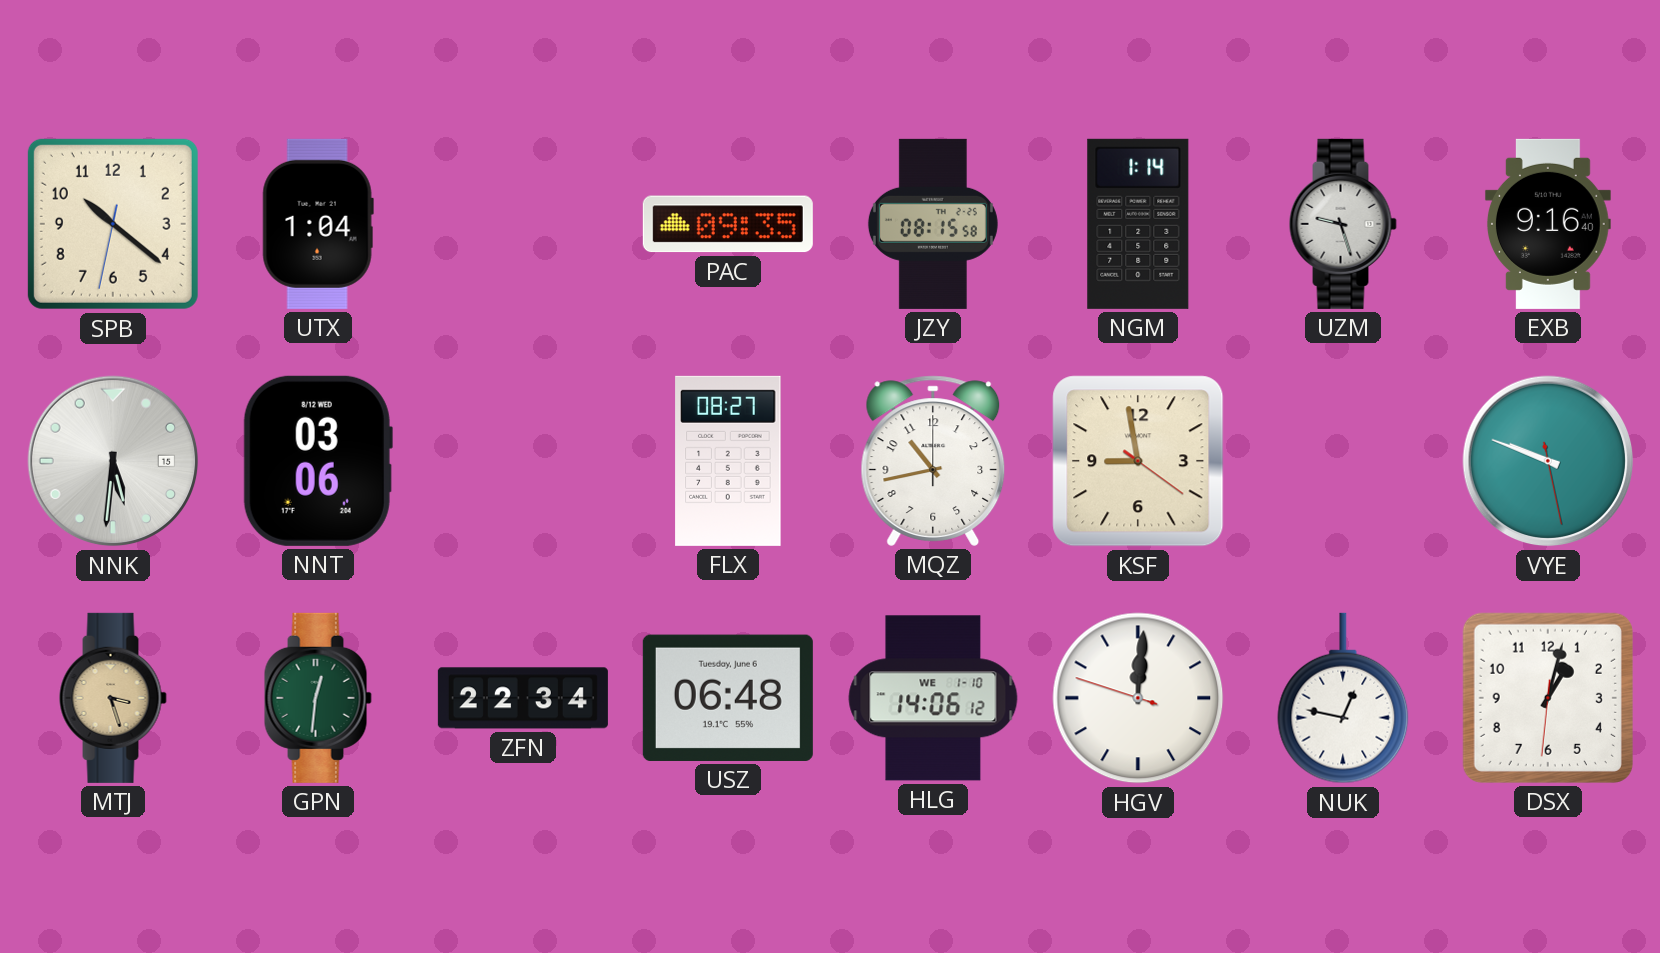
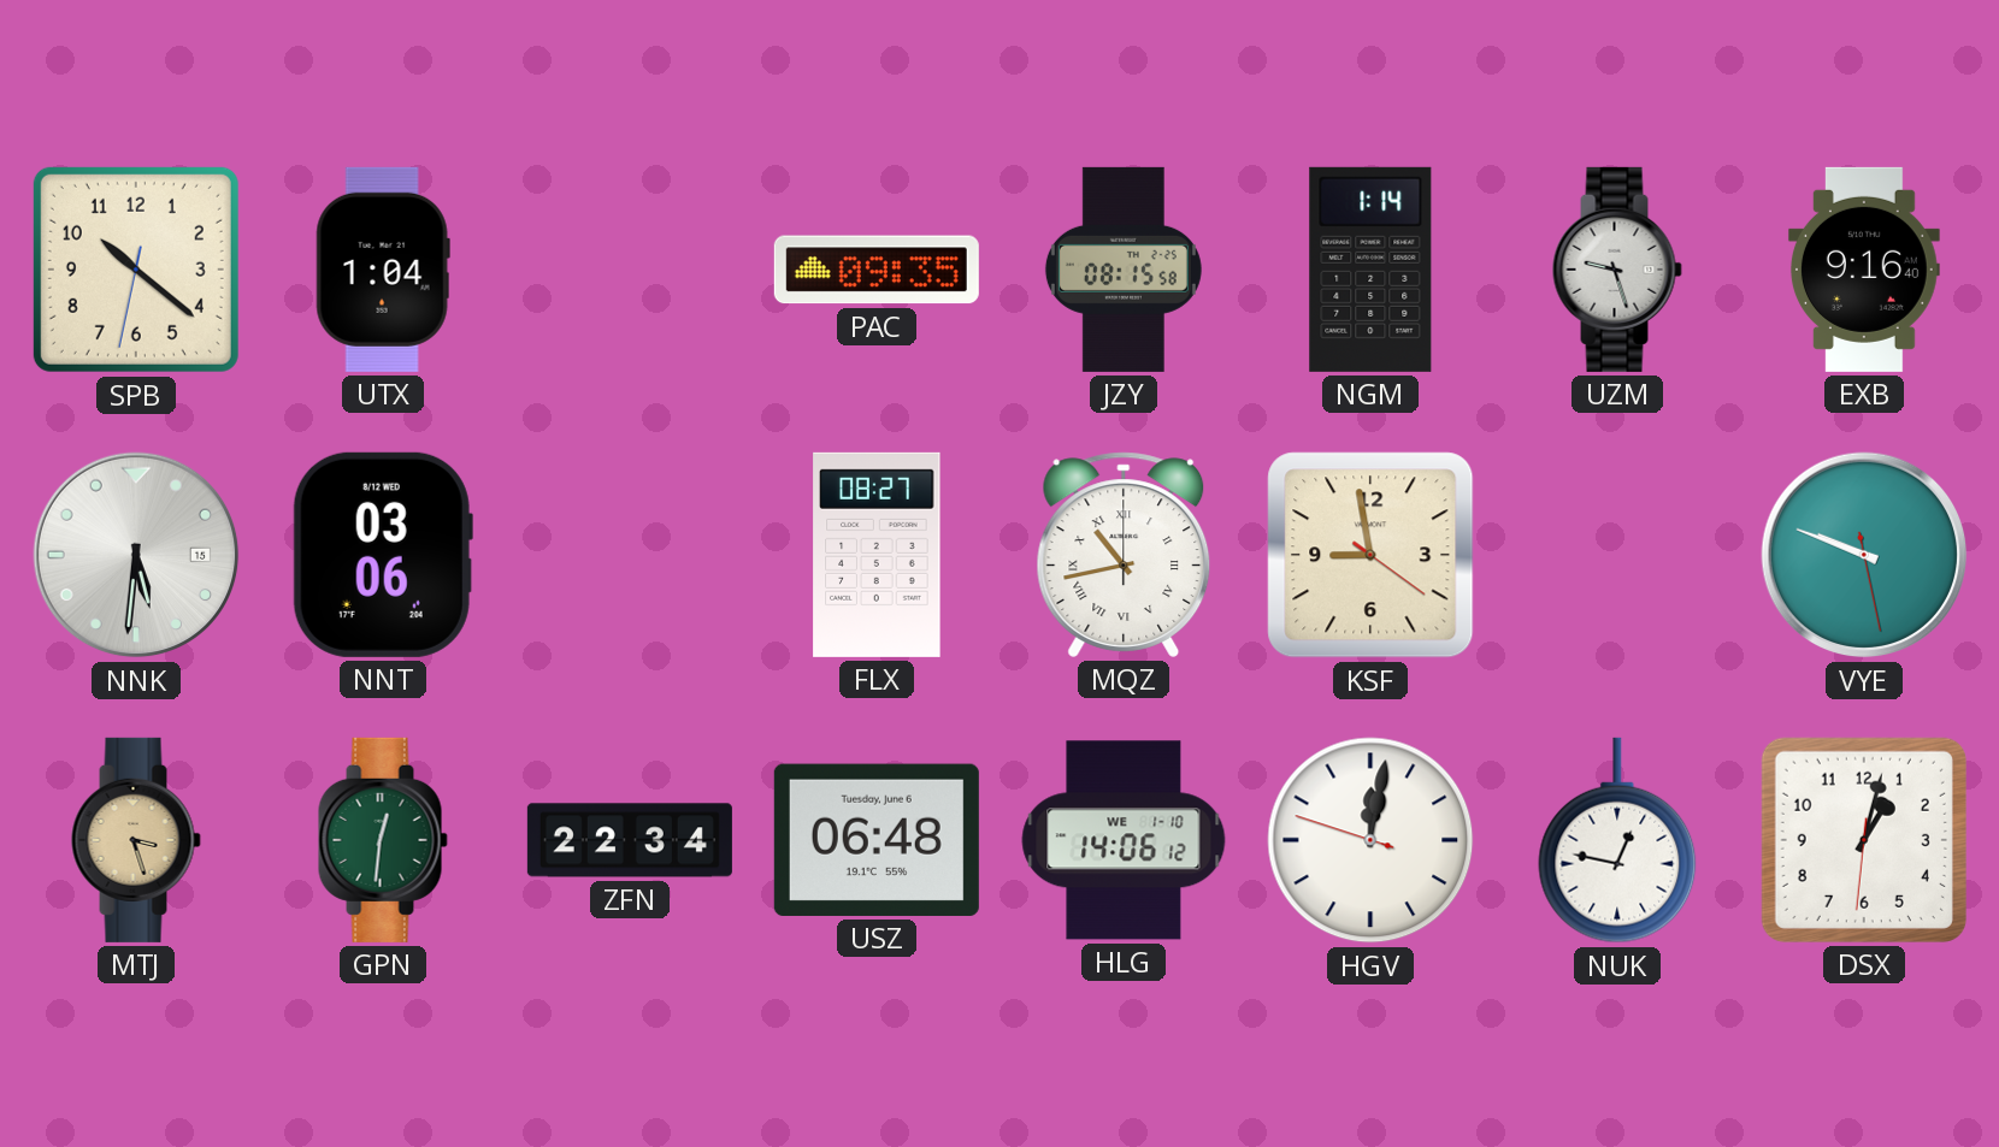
MQZ numerals: Arabic -> Roman
HGV: 12:00 -> 12:01
